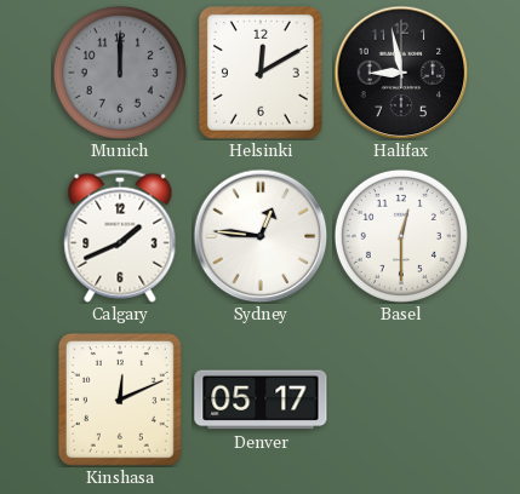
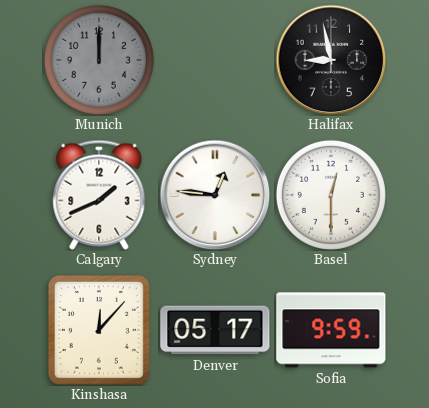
Helsinki: 12:10 -> none
Kinshasa: 12:11 -> 12:07
Sofia: none -> 9:59
